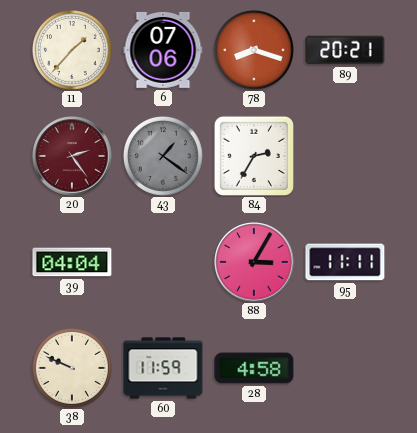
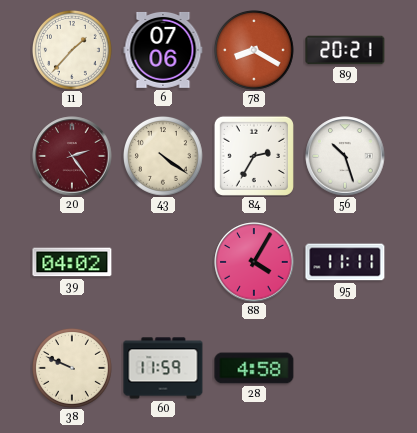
78: 8:18 -> 8:20
43: 1:21 -> 4:21
43 dial: grey -> cream
56: none -> 10:27
39: 04:04 -> 04:02
88: 3:05 -> 4:05
